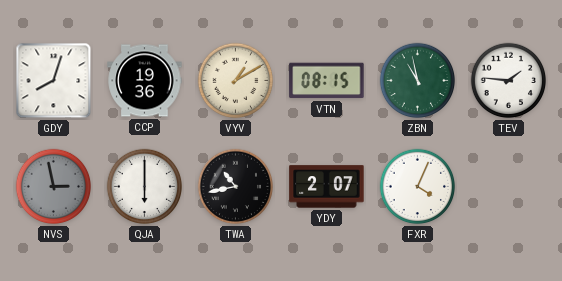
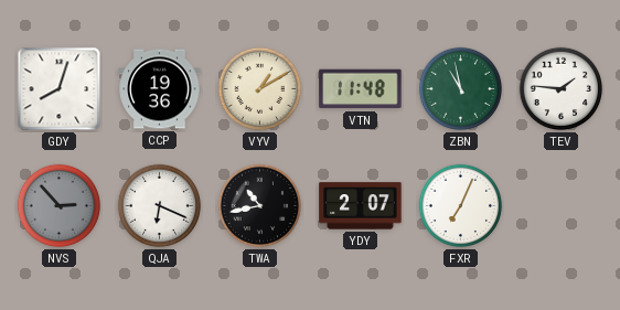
VTN: 08:15 -> 11:48
NVS: 2:58 -> 2:53
QJA: 6:00 -> 6:19
FXR: 4:04 -> 7:04
